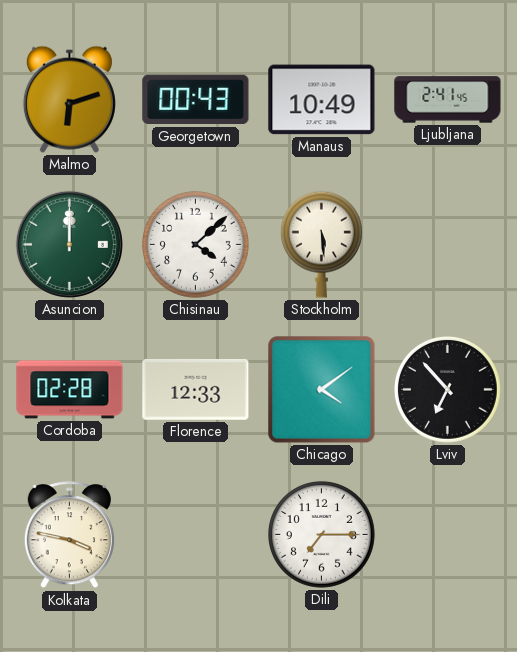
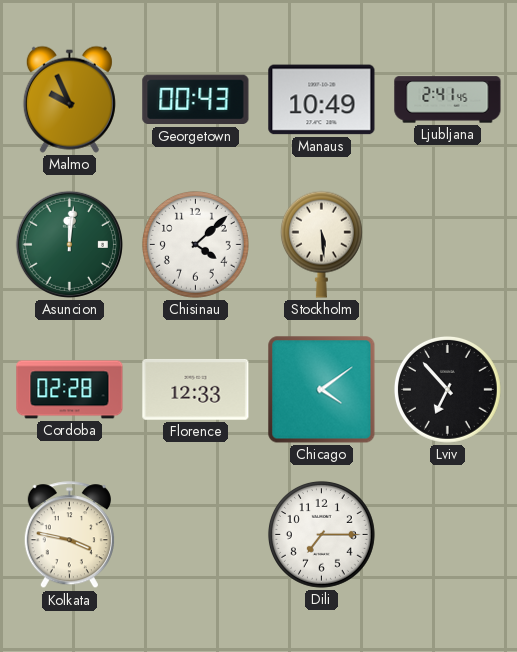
Malmo: 6:12 -> 9:56
Asuncion: 12:00 -> 12:01
